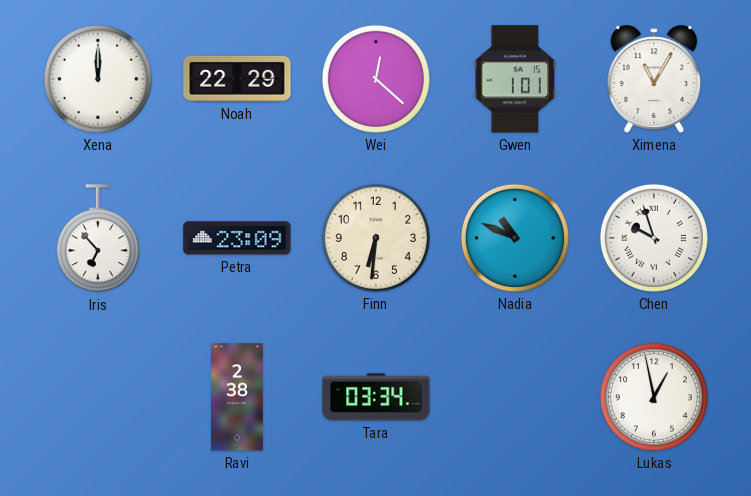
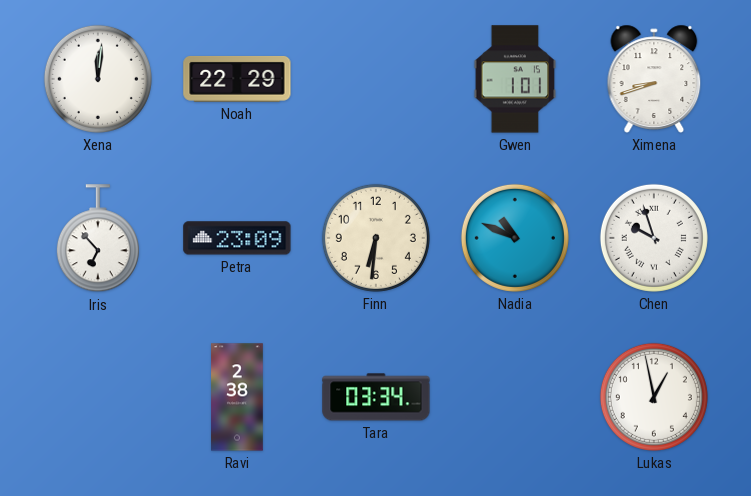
Xena: 12:00 -> 12:01
Wei: 12:22 -> none
Ximena: 11:05 -> 8:42
